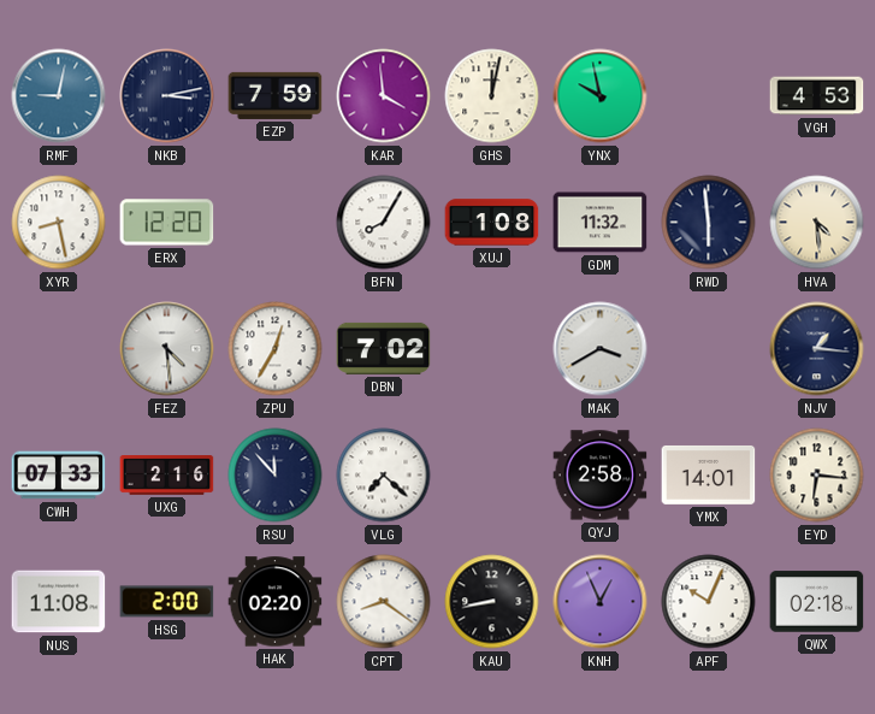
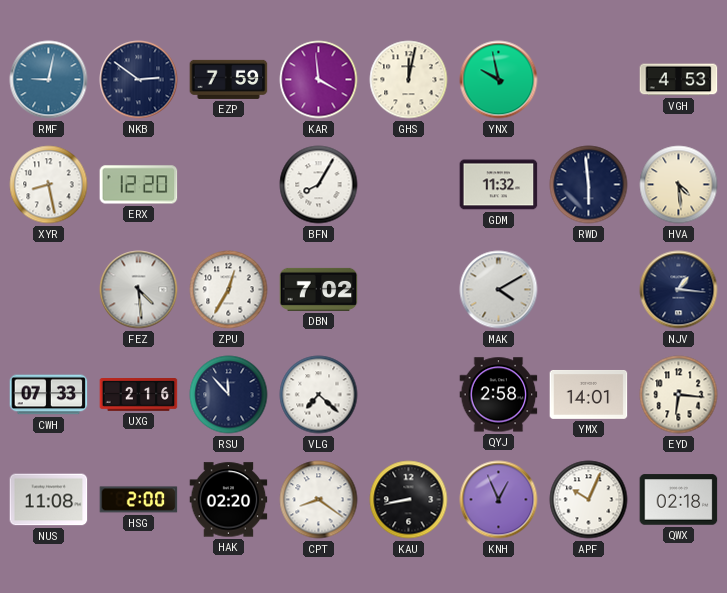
NKB: 3:13 -> 2:51
XUJ: 1:08 -> none
MAK: 3:40 -> 4:10
